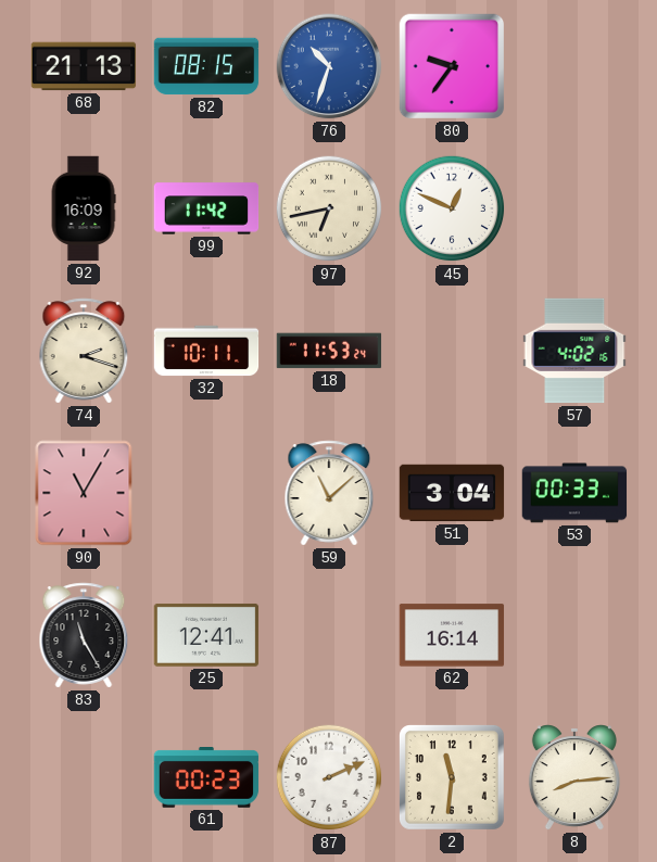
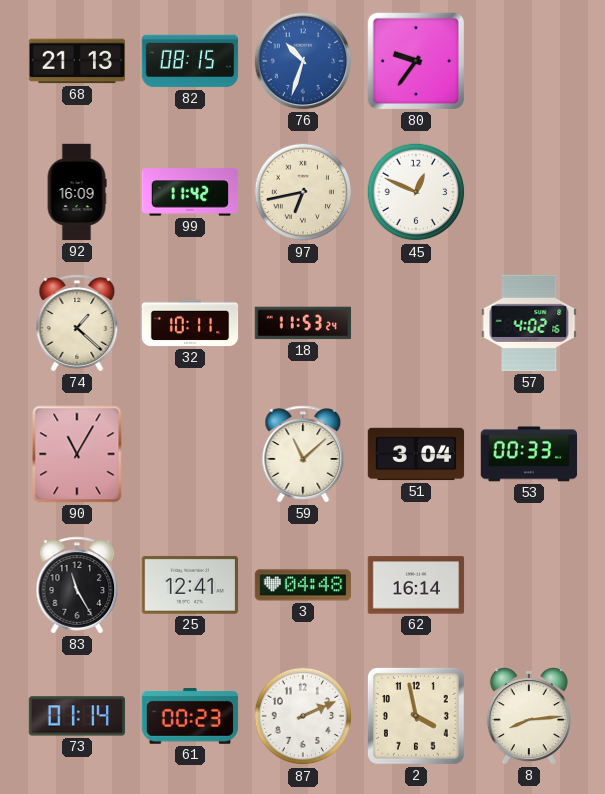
74: 2:18 -> 1:22
3: none -> 04:48
73: none -> 01:14
2: 11:31 -> 3:58
